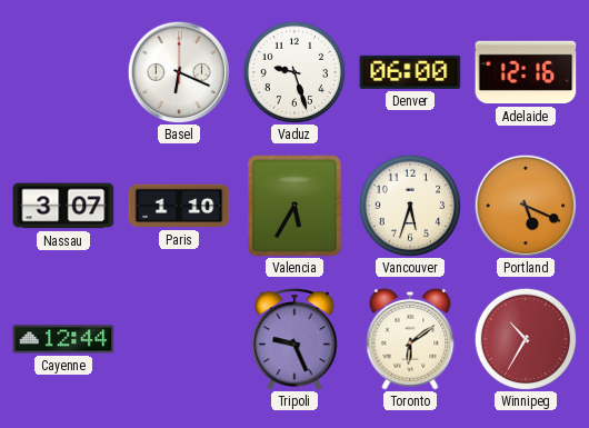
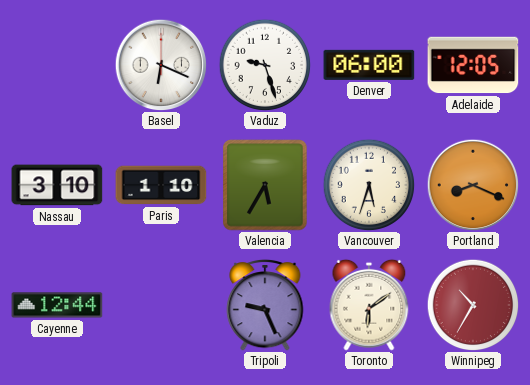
Adelaide: 12:16 -> 12:05
Nassau: 3:07 -> 3:10
Portland: 5:19 -> 8:19
